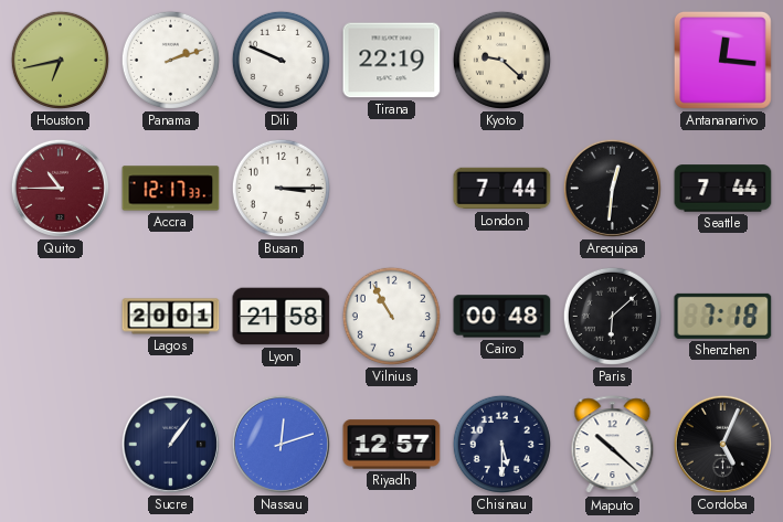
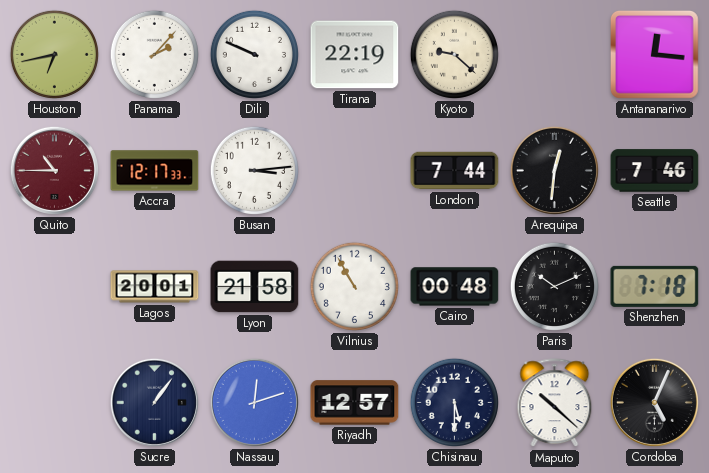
Panama: 2:12 -> 2:07
Busan: 3:15 -> 3:14
Seattle: 7:44 -> 7:46
Paris: 6:08 -> 10:11
